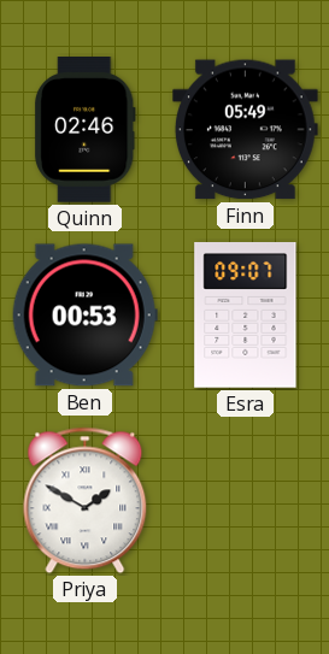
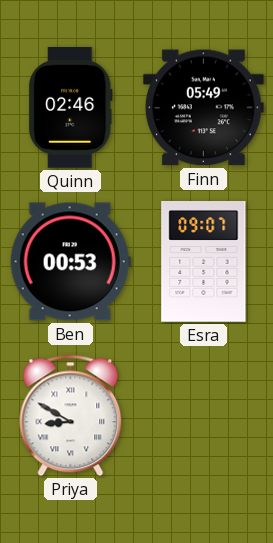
Priya: 1:50 -> 8:50
